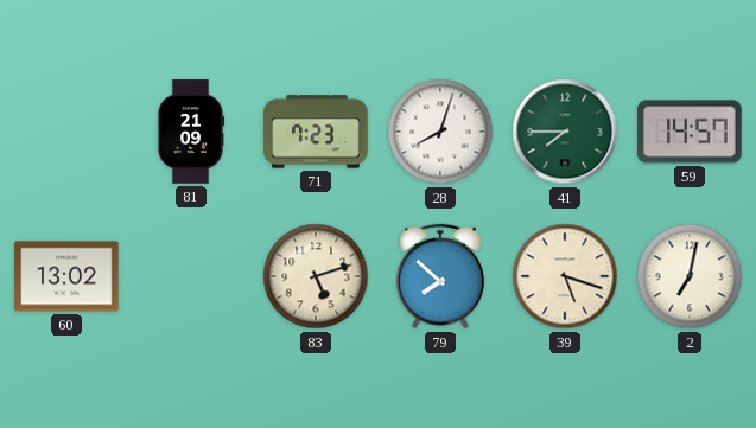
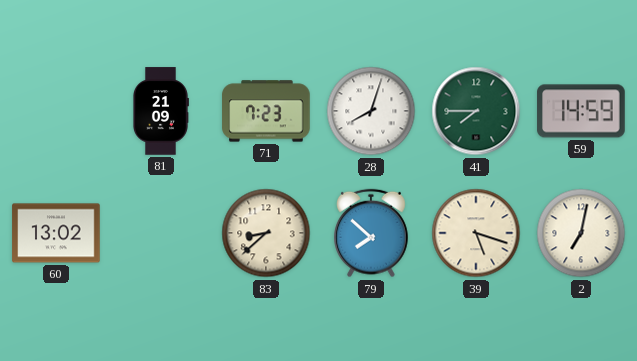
59: 14:57 -> 14:59
83: 5:12 -> 8:38
